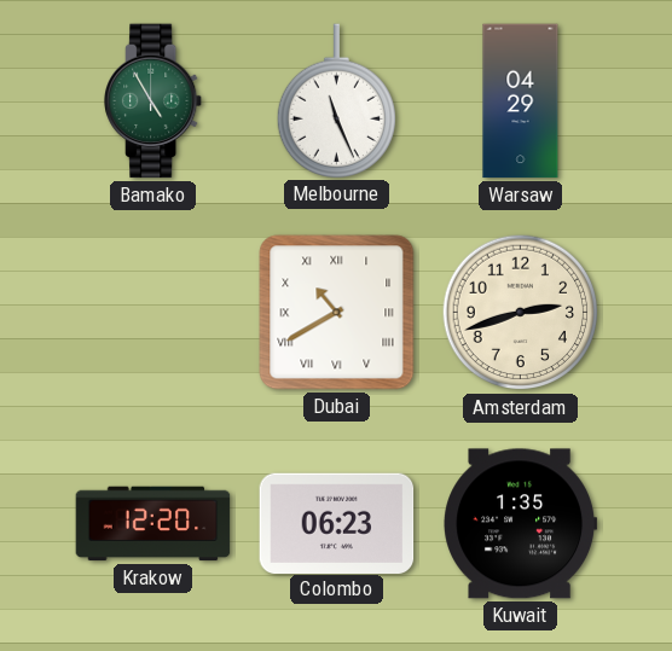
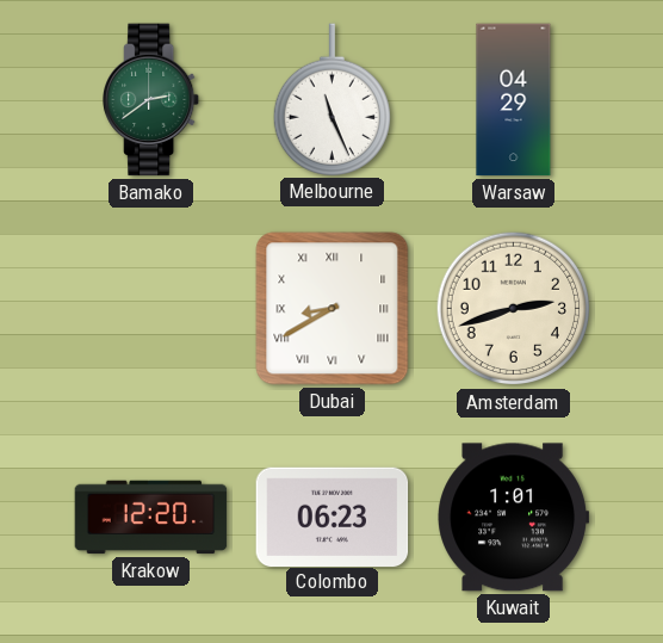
Bamako: 4:55 -> 2:39
Dubai: 10:40 -> 8:40
Kuwait: 1:35 -> 1:01
